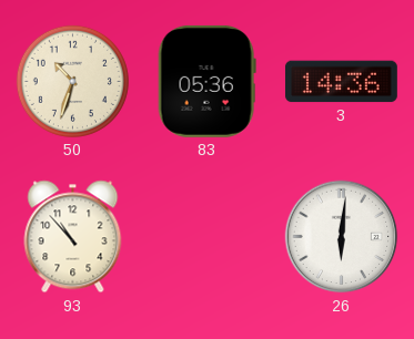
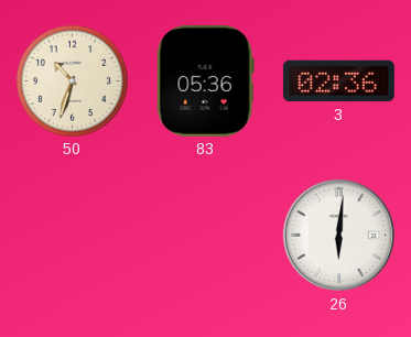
3: 14:36 -> 02:36
93: 10:53 -> none
